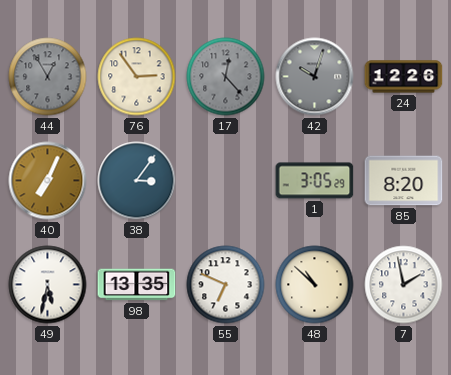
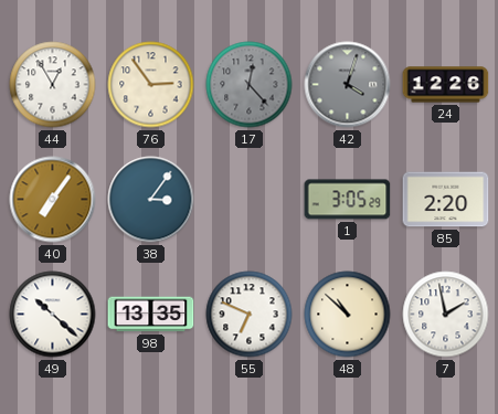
44 dial: grey -> white
42: 10:03 -> 4:03
40: 7:04 -> 7:06
85: 8:20 -> 2:20
49: 5:32 -> 10:22
